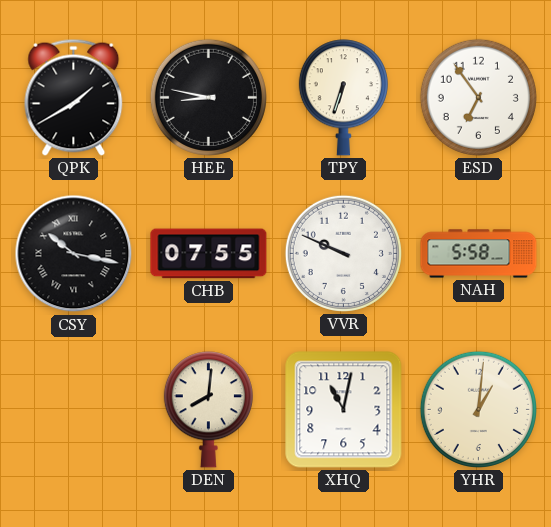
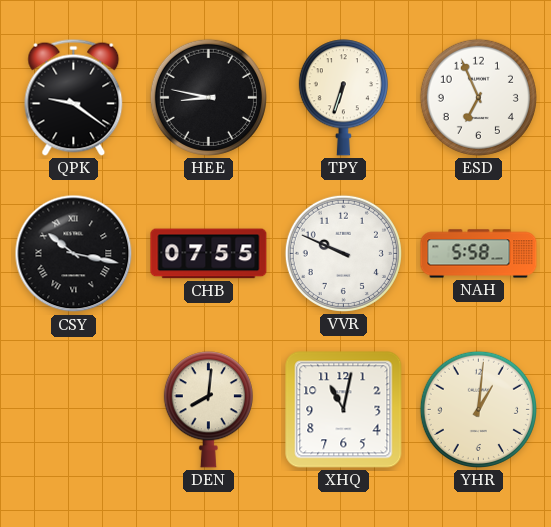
QPK: 1:40 -> 9:21
ESD: 6:54 -> 6:56
